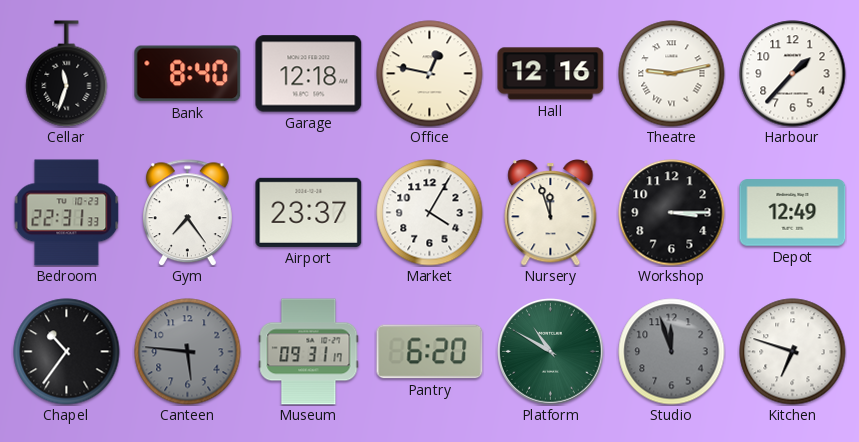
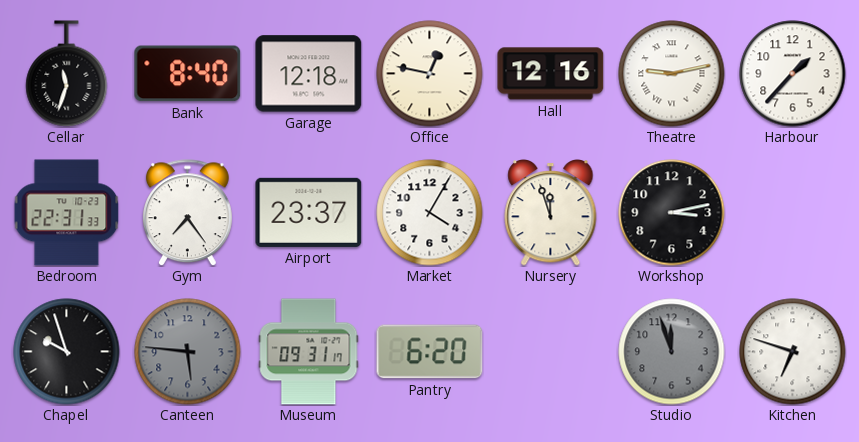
Workshop: 3:15 -> 3:13
Depot: 12:49 -> none
Chapel: 10:36 -> 9:57
Platform: 10:50 -> none
